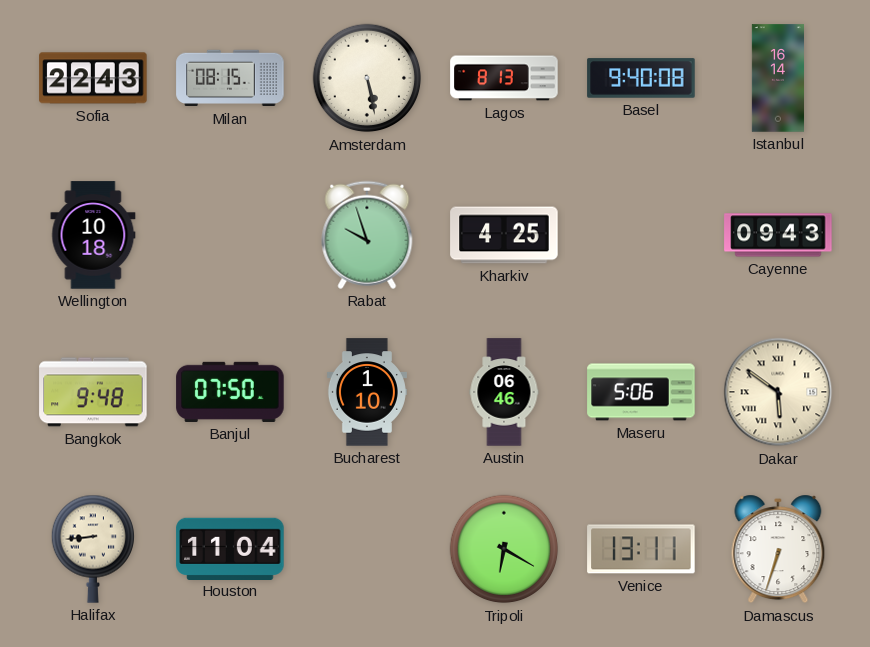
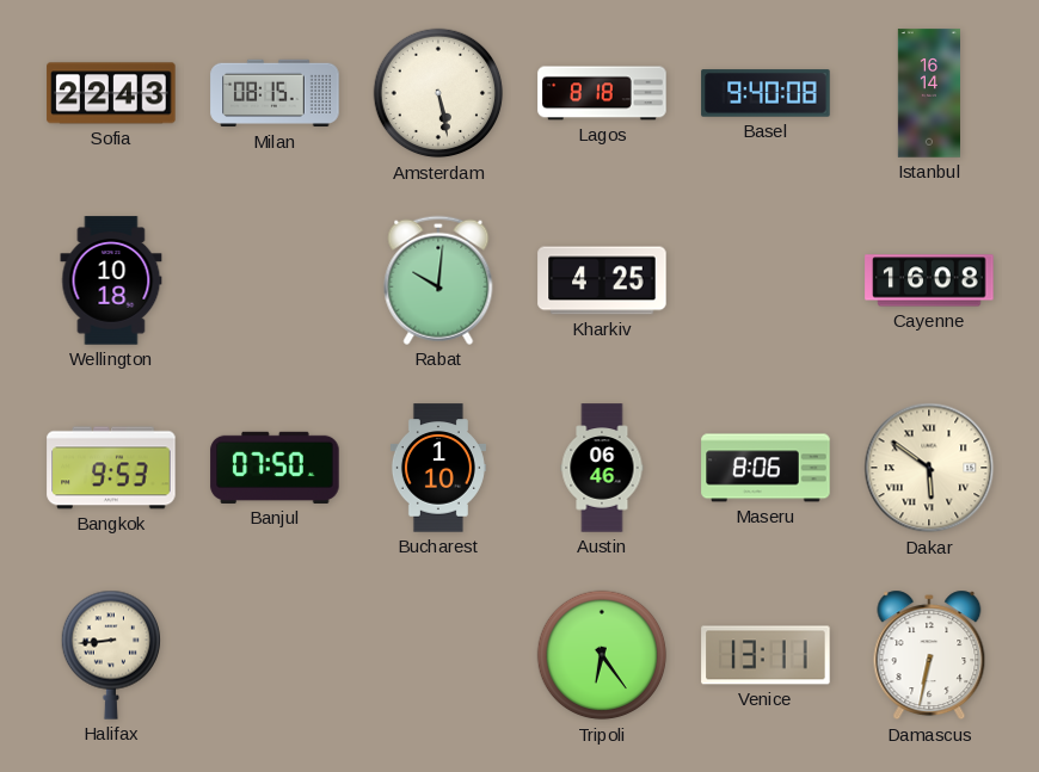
Lagos: 8:13 -> 8:18
Rabat: 9:57 -> 10:01
Cayenne: 09:43 -> 16:08
Bangkok: 9:48 -> 9:53
Maseru: 5:06 -> 8:06
Houston: 11:04 -> none
Tripoli: 6:20 -> 6:24
Damascus: 6:33 -> 6:32
